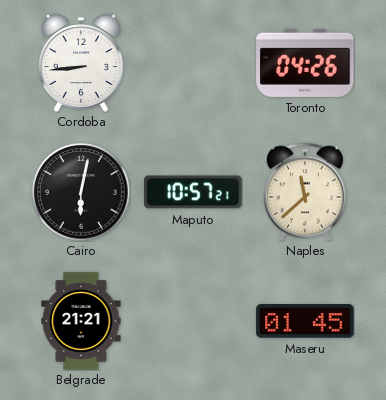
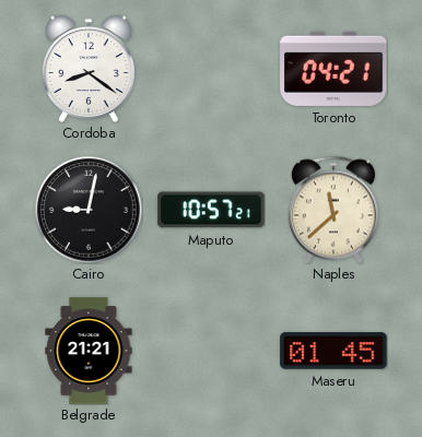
Cordoba: 8:44 -> 8:21
Toronto: 04:26 -> 04:21
Cairo: 6:02 -> 9:02
